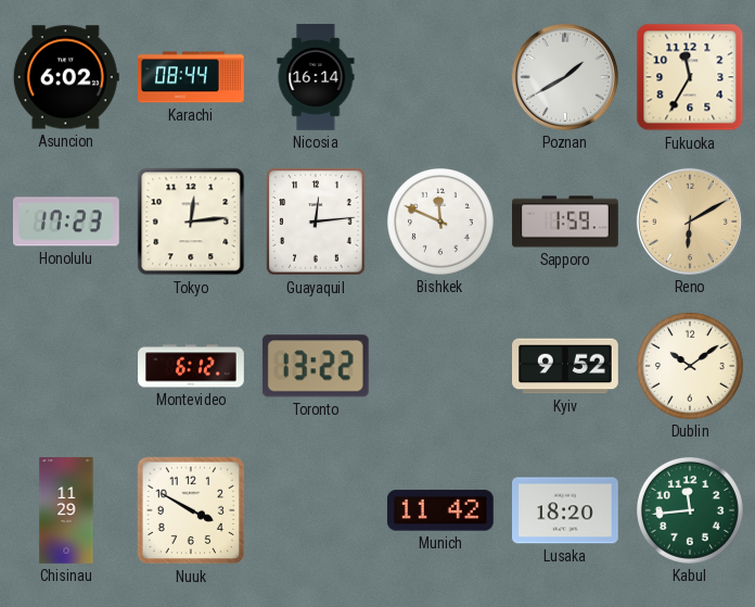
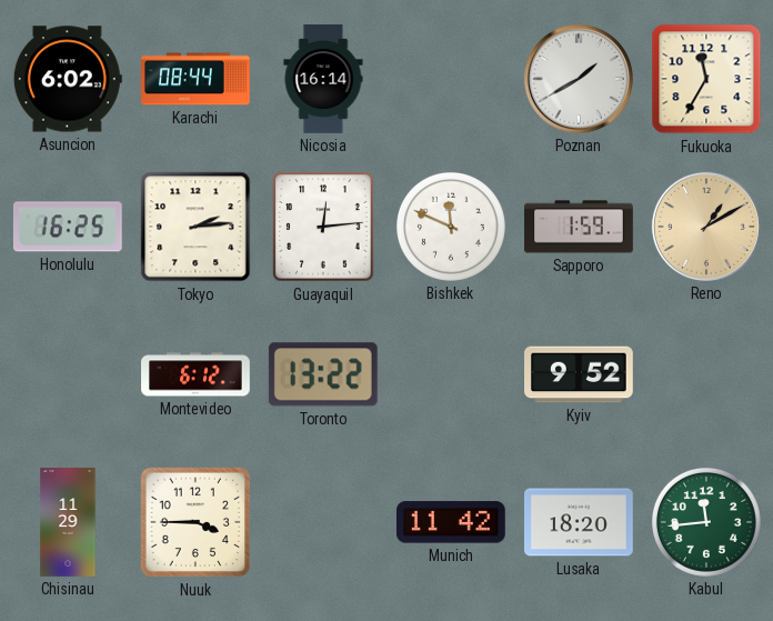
Honolulu: 17:23 -> 16:25
Tokyo: 12:14 -> 2:14
Reno: 6:10 -> 1:10
Dublin: 10:09 -> none
Nuuk: 3:50 -> 3:45
